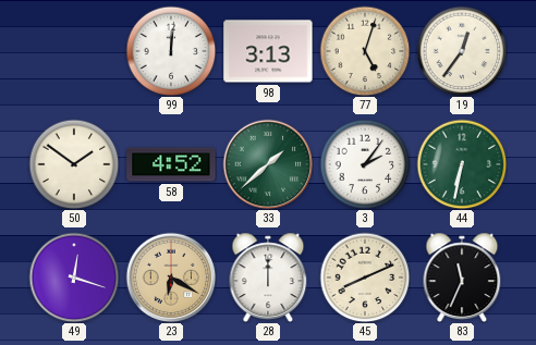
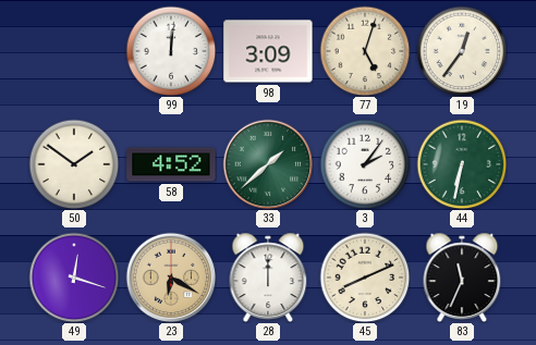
98: 3:13 -> 3:09
